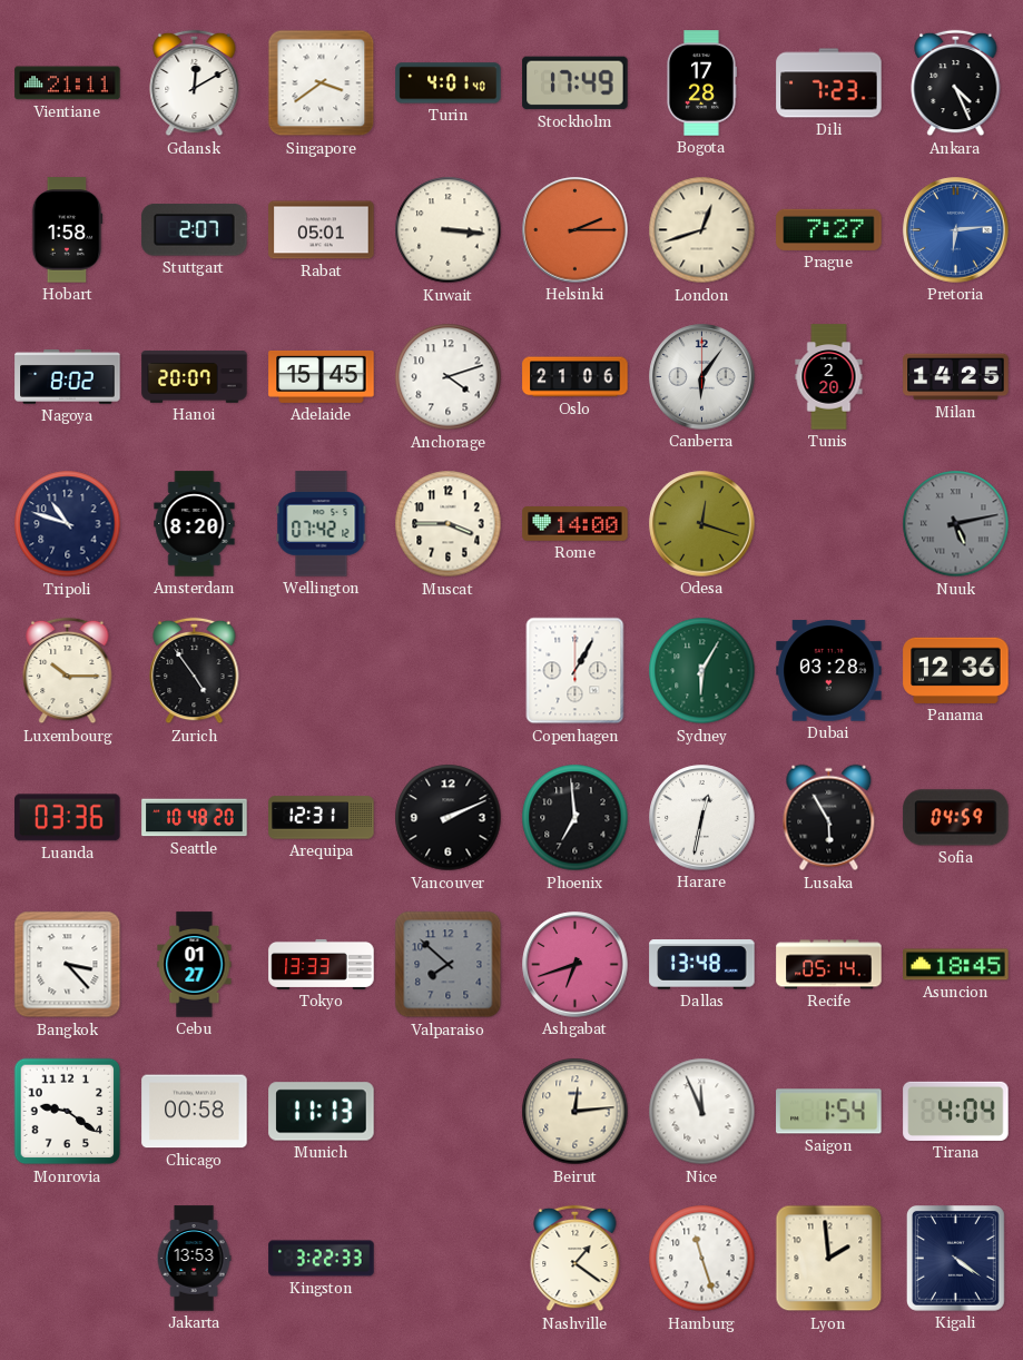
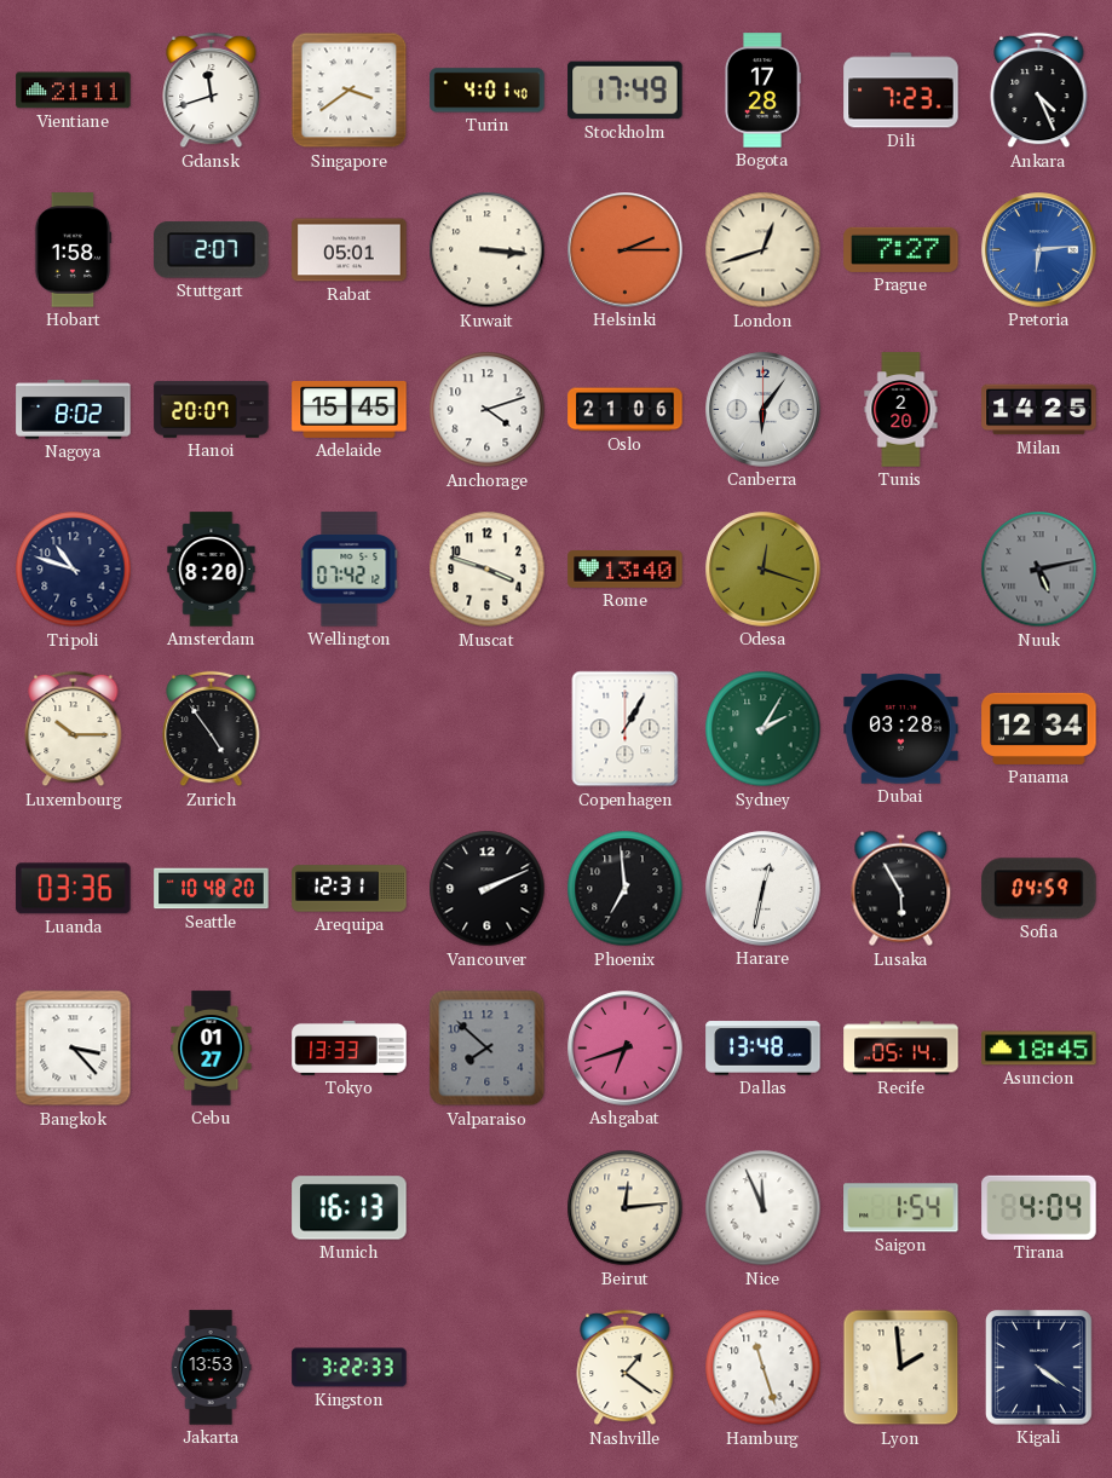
Gdansk: 12:10 -> 11:42
Muscat: 3:45 -> 3:48
Rome: 14:00 -> 13:40
Sydney: 6:05 -> 2:05
Panama: 12:36 -> 12:34
Monrovia: 9:21 -> none
Chicago: 00:58 -> none
Munich: 11:13 -> 16:13
